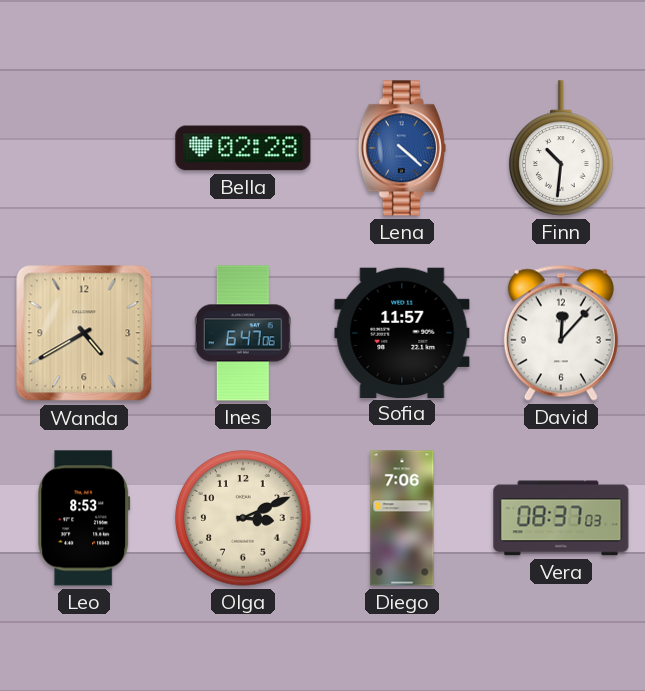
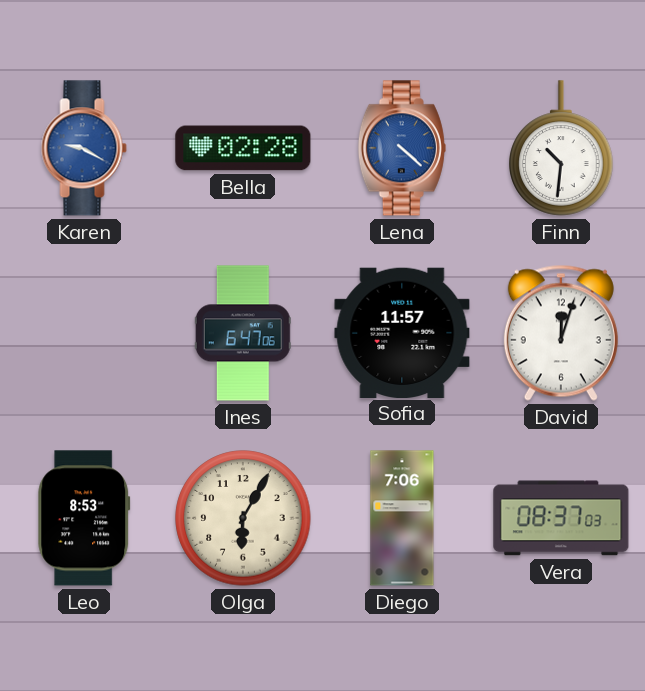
Karen: none -> 9:20
Wanda: 4:40 -> none
David: 12:07 -> 12:03
Olga: 3:11 -> 6:05
